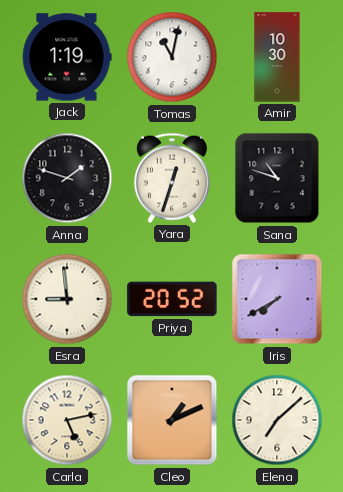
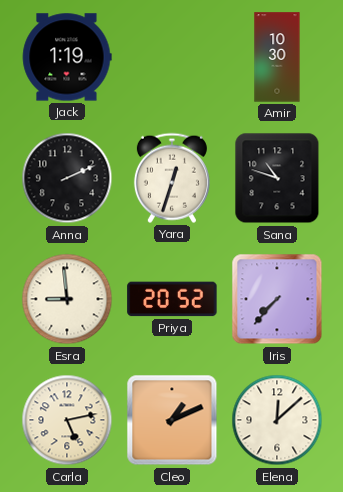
Tomas: 11:02 -> none
Anna: 1:48 -> 2:11
Iris: 7:40 -> 7:37
Elena: 7:08 -> 12:08
